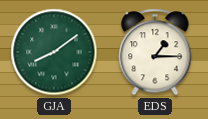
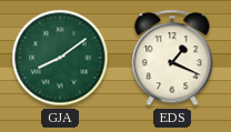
EDS: 1:15 -> 1:19
